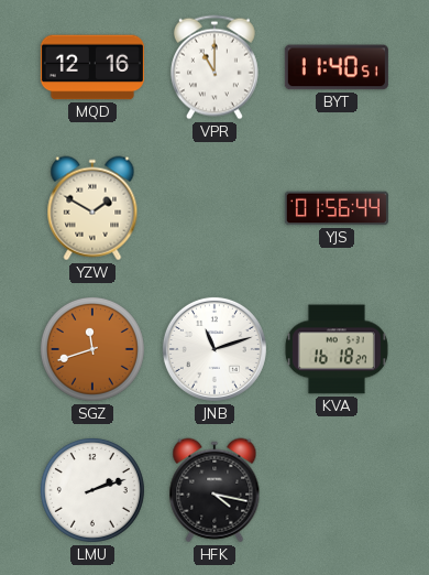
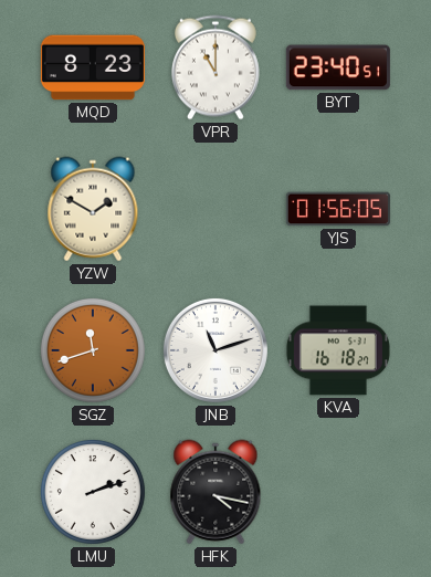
MQD: 12:16 -> 8:23
BYT: 11:40 -> 23:40
YJS: 01:56:44 -> 01:56:05
